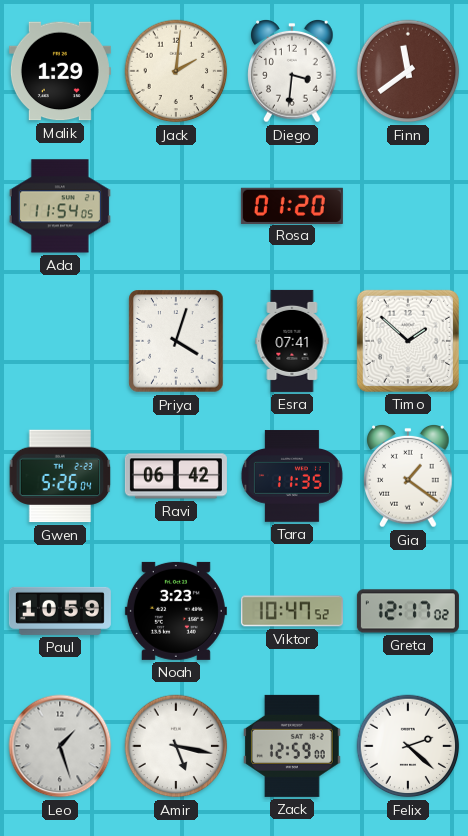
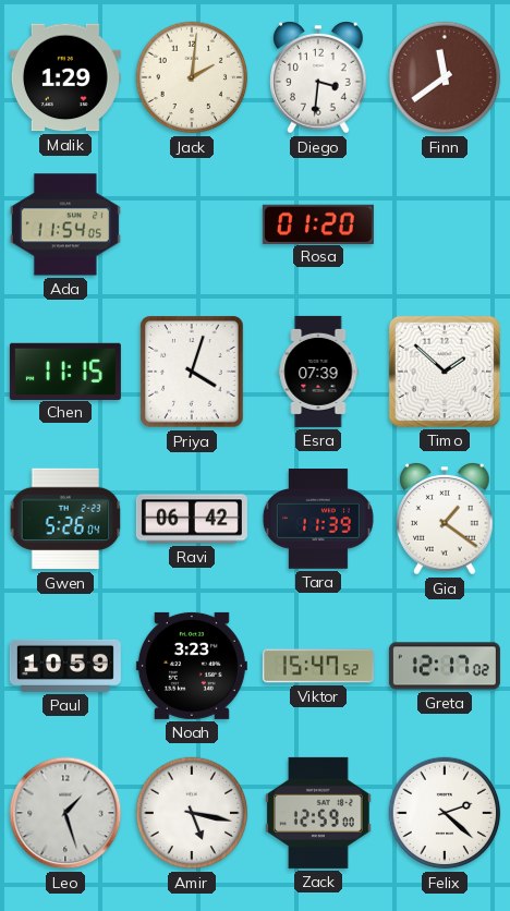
Chen: none -> 11:15
Esra: 07:41 -> 07:39
Tara: 11:35 -> 11:39
Viktor: 10:47 -> 15:47
